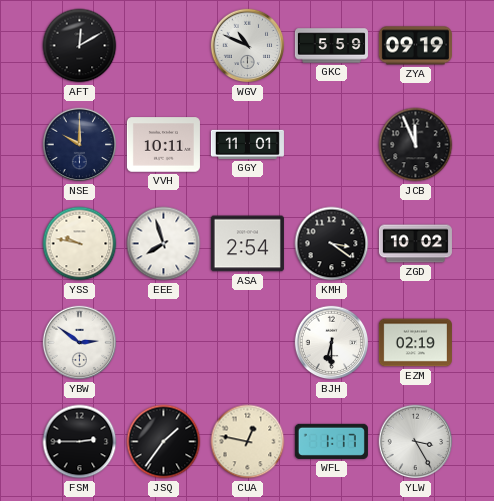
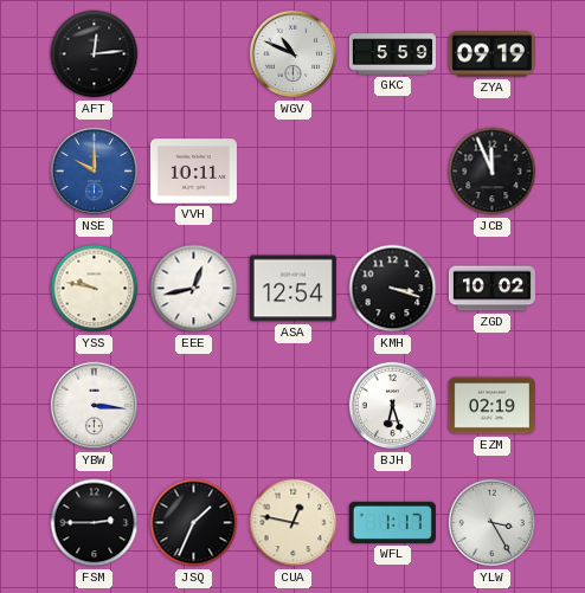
AFT: 12:10 -> 12:14
NSE dial: navy -> blue
GGY: 11:01 -> none
EEE: 7:57 -> 12:43
ASA: 2:54 -> 12:54
KMH: 3:21 -> 3:18
YBW: 2:51 -> 3:16
BJH: 6:30 -> 6:27
JSQ: 1:36 -> 1:34
